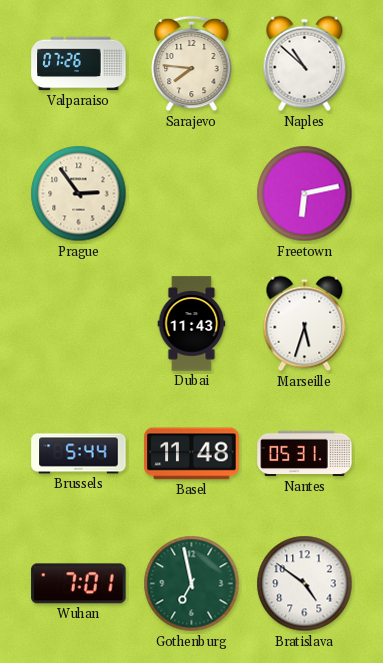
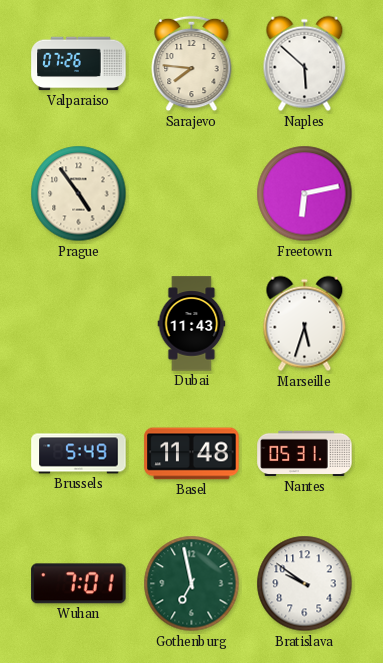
Naples: 10:52 -> 5:52
Prague: 2:54 -> 4:54
Brussels: 5:44 -> 5:49
Bratislava: 4:51 -> 9:51
